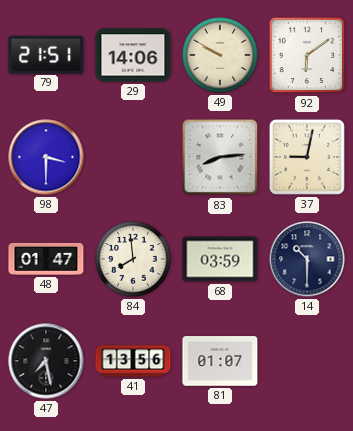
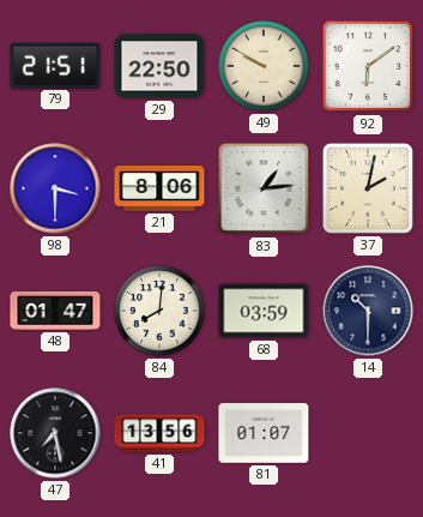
29: 14:06 -> 22:50
21: none -> 8:06
83: 8:14 -> 1:14
37: 9:02 -> 2:02
84: 7:59 -> 8:01
